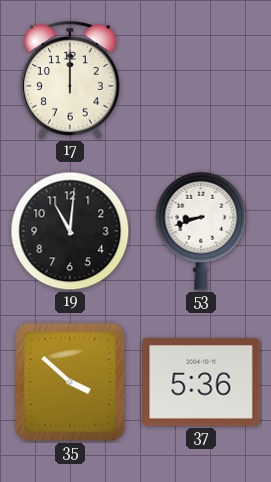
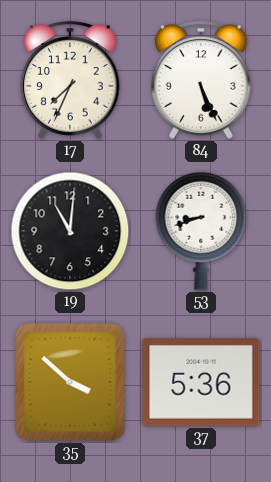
17: 12:00 -> 7:34
84: none -> 5:26
